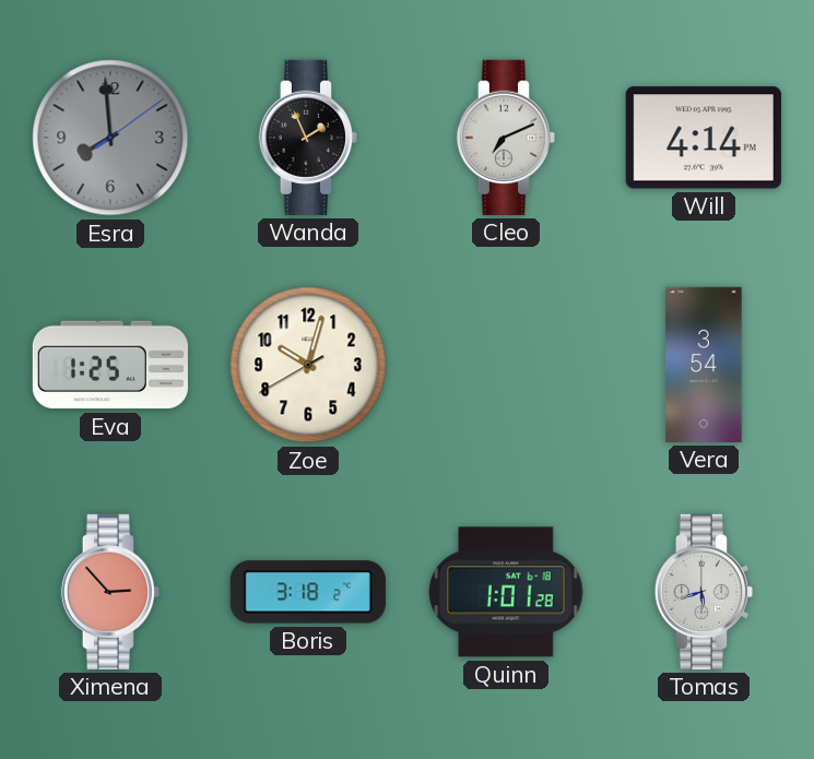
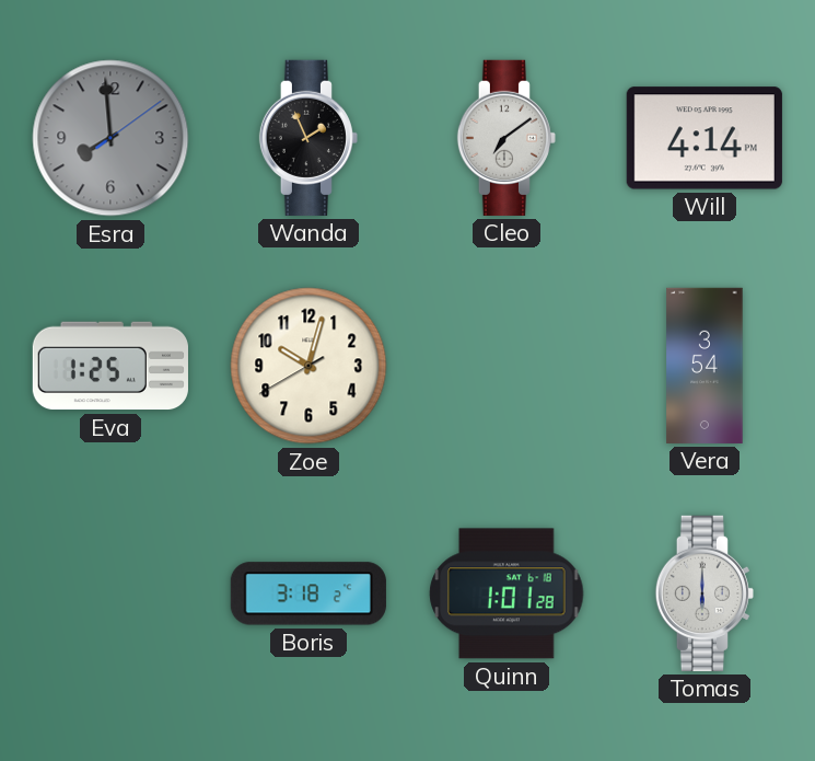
Cleo: 7:11 -> 7:09
Ximena: 2:53 -> none
Tomas: 5:42 -> 6:00
